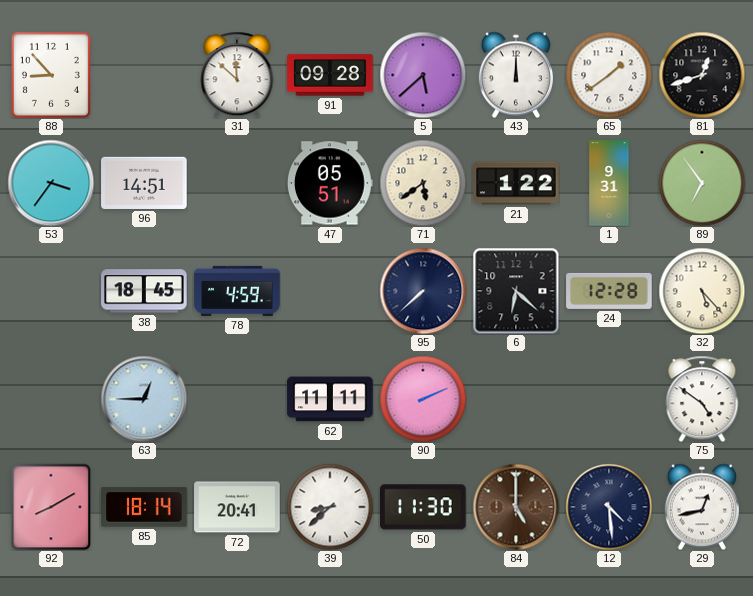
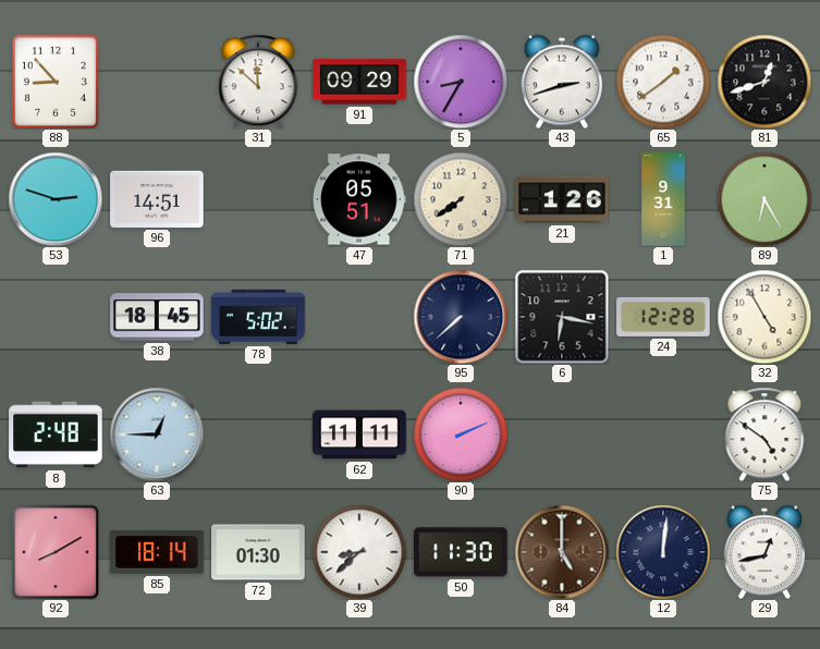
91: 09:28 -> 09:29
5: 5:38 -> 8:35
43: 12:00 -> 2:42
53: 3:36 -> 2:48
71: 5:39 -> 7:39
21: 1:22 -> 1:26
89: 6:54 -> 6:25
78: 4:59 -> 5:02
6: 6:22 -> 6:17
32: 5:23 -> 4:55
8: none -> 2:48
72: 20:41 -> 01:30
12: 4:29 -> 12:01
